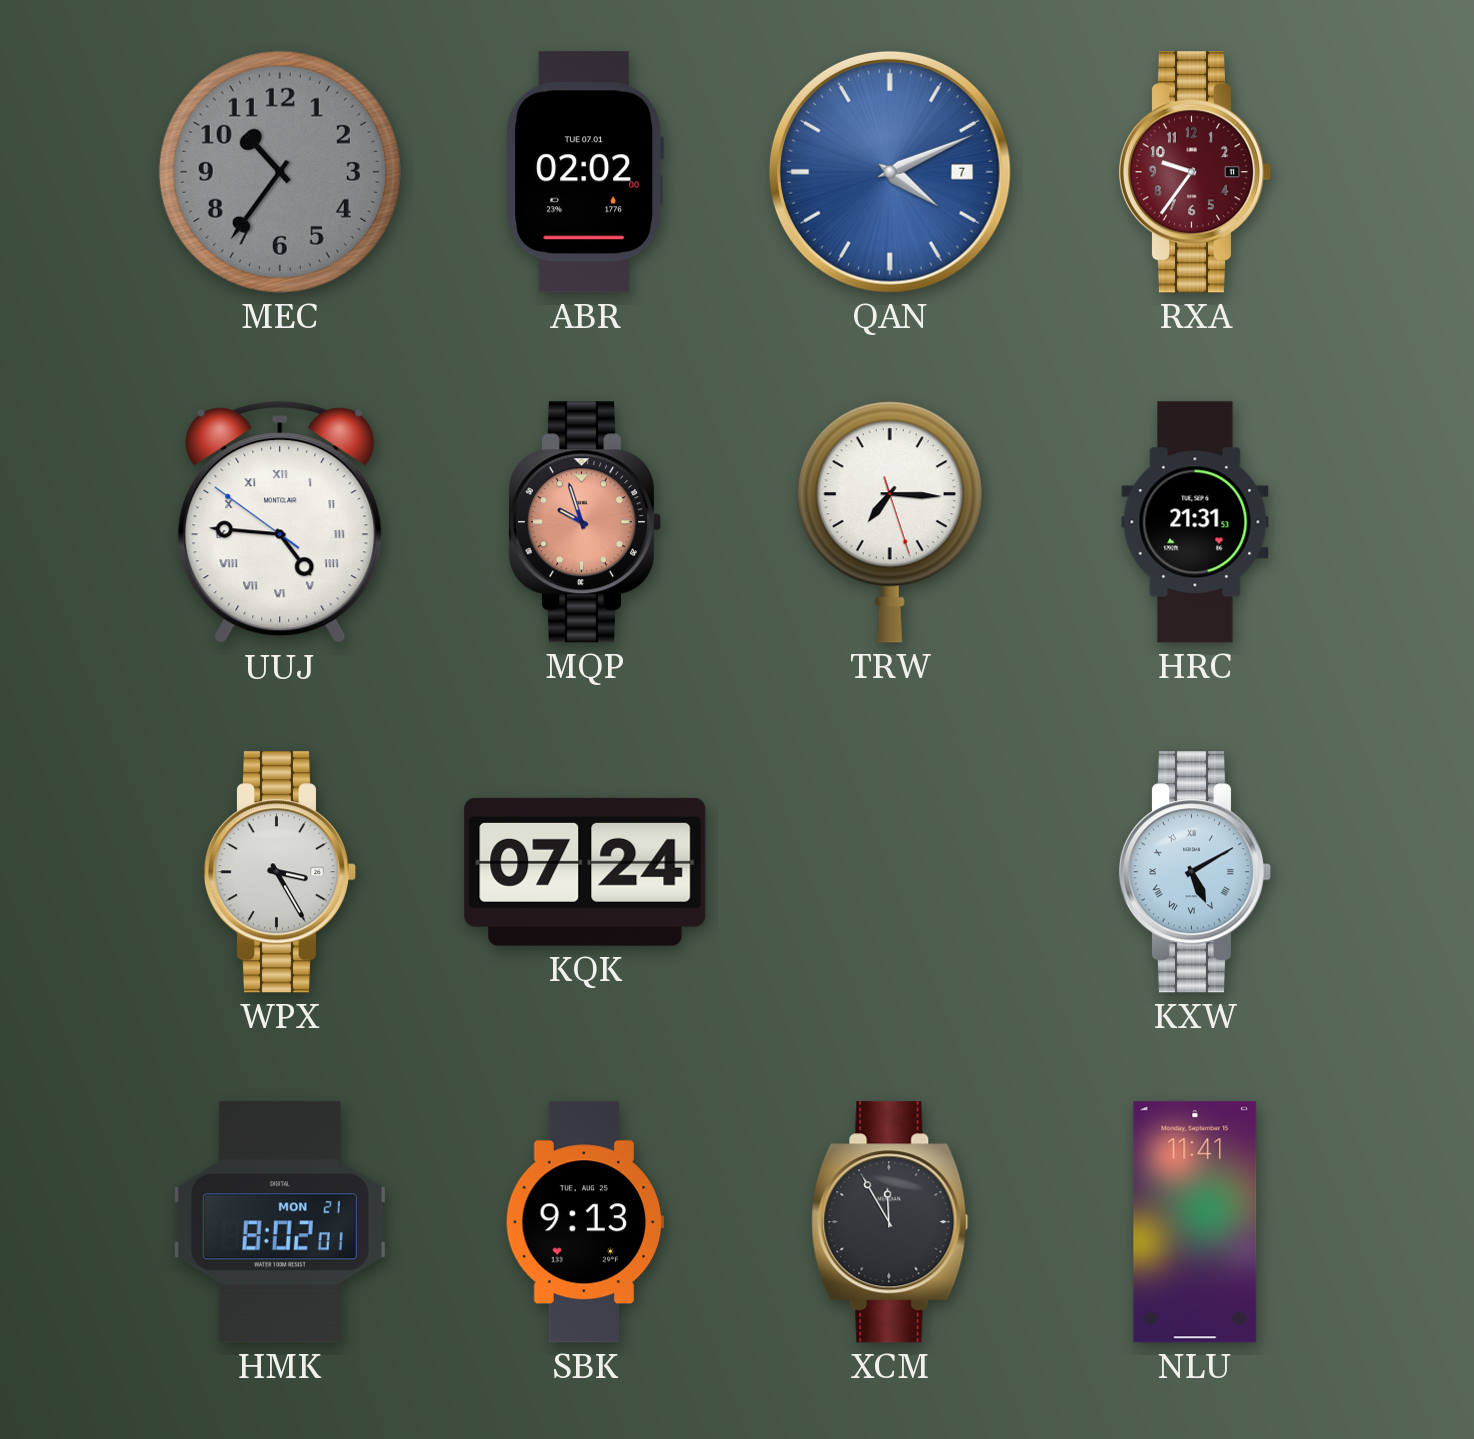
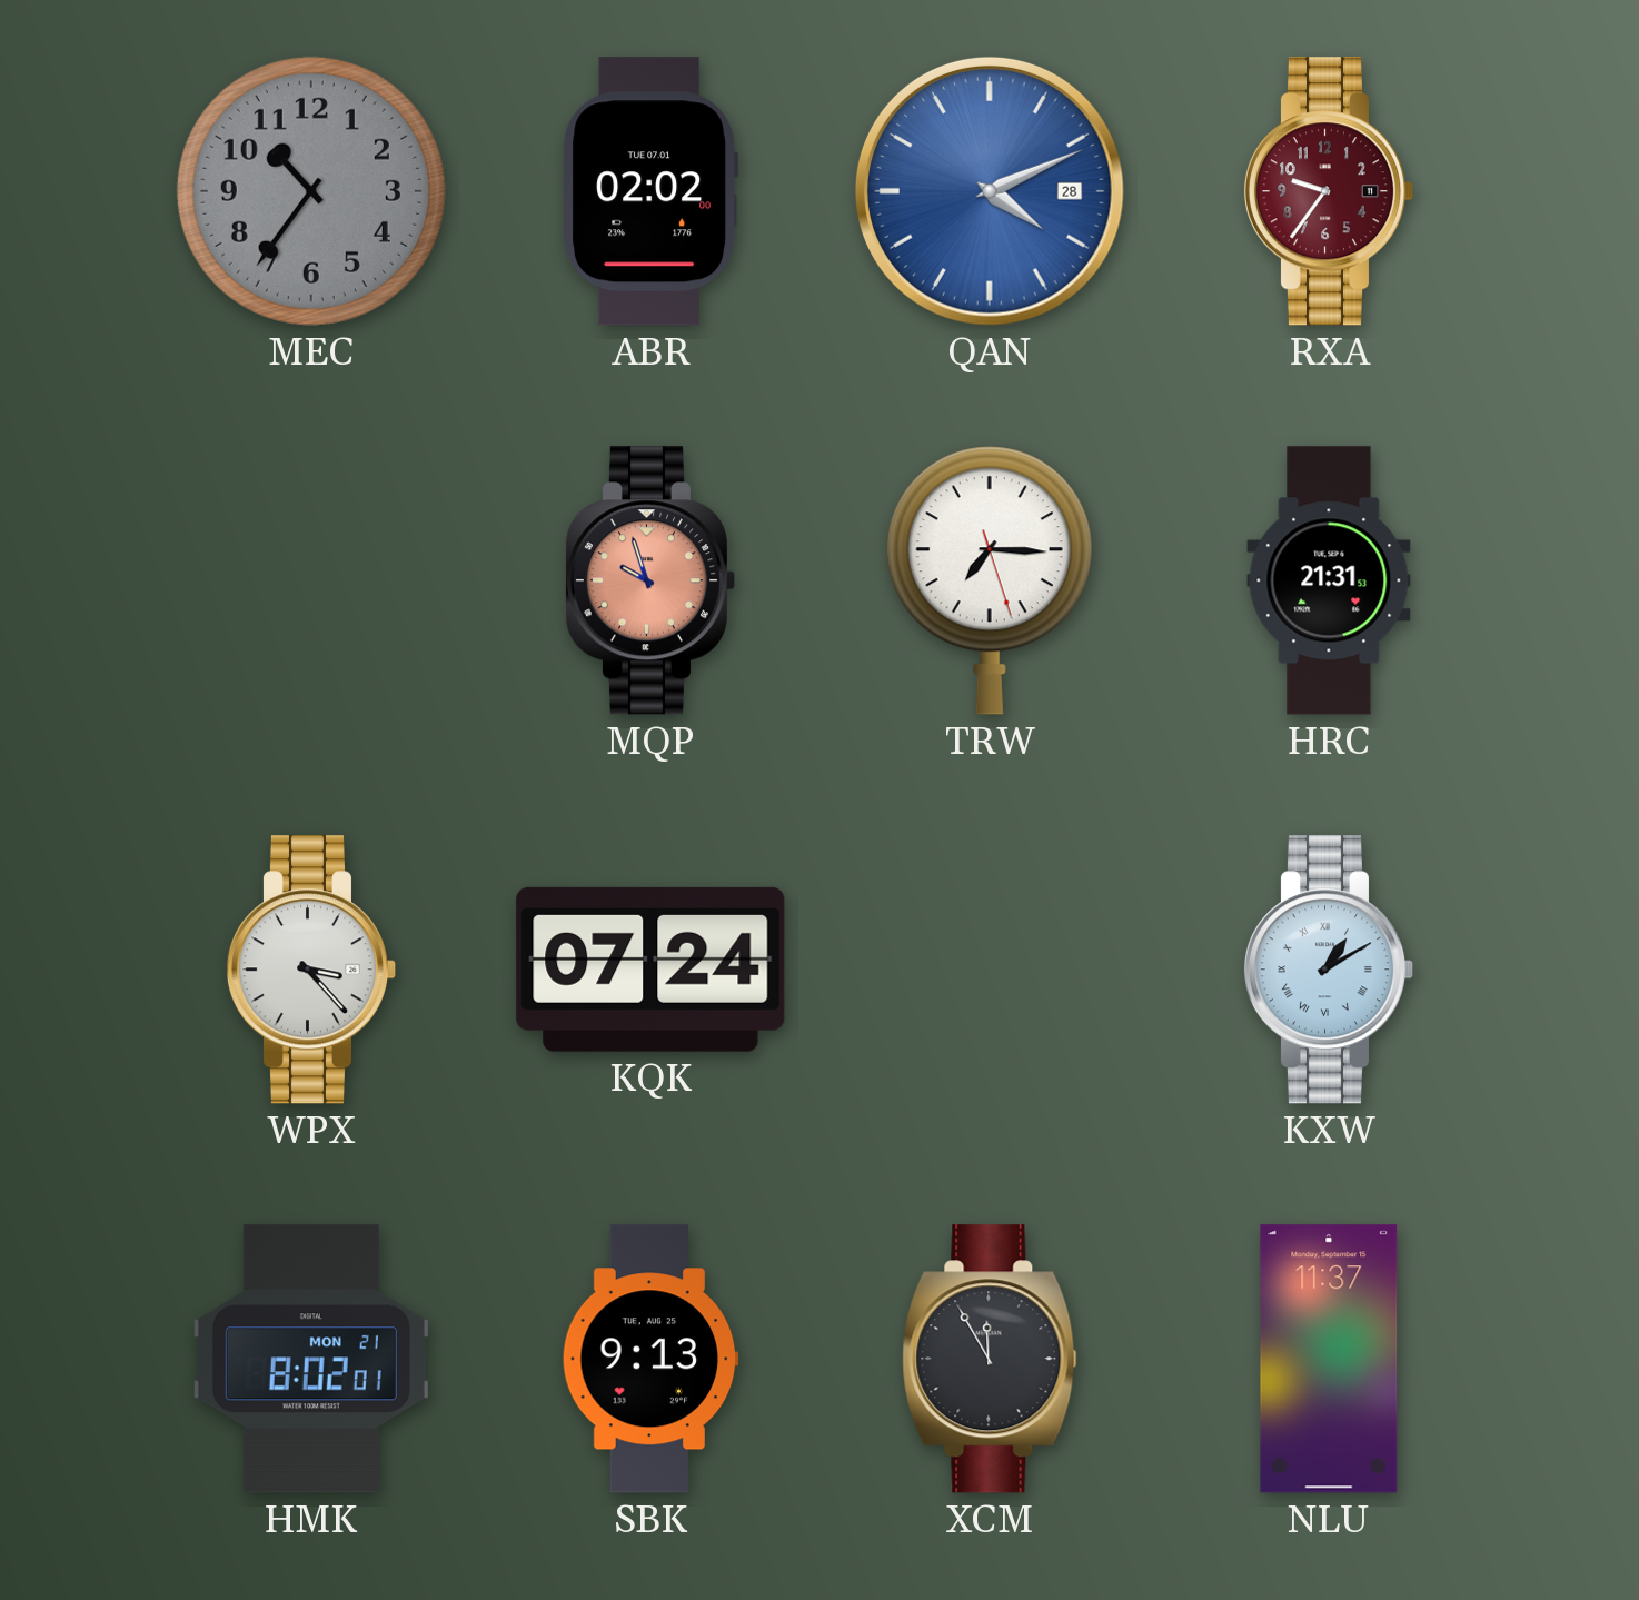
QAN date: 7 -> 28
UUJ: 4:45 -> none
WPX: 3:25 -> 3:23
KXW: 5:10 -> 1:10
NLU: 11:41 -> 11:37
